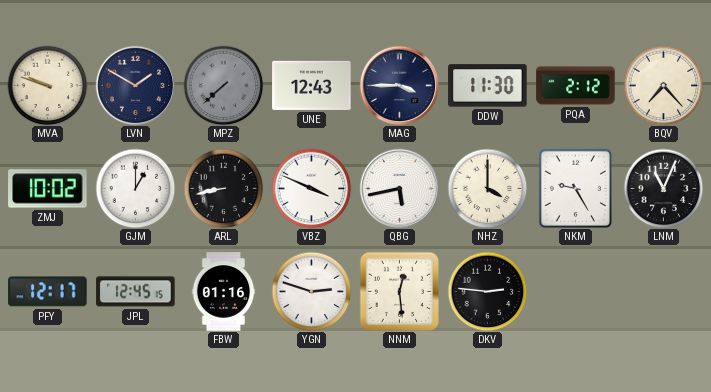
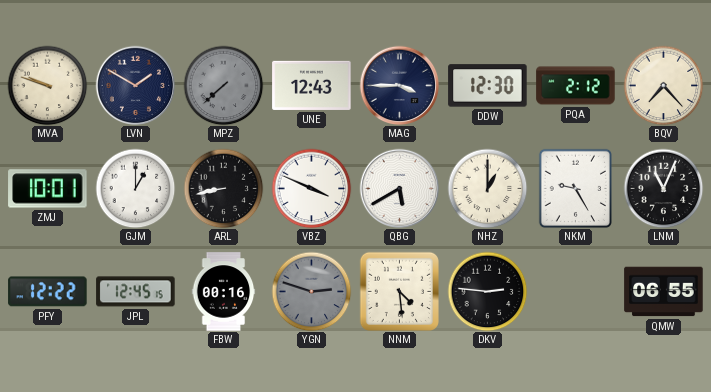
DDW: 11:30 -> 12:30
ZMJ: 10:02 -> 10:01
QBG: 5:43 -> 5:40
NHZ: 4:00 -> 1:00
PFY: 12:17 -> 12:22
FBW: 01:16 -> 00:16
YGN dial: white -> grey
NNM: 12:29 -> 4:29
QMW: none -> 06:55
